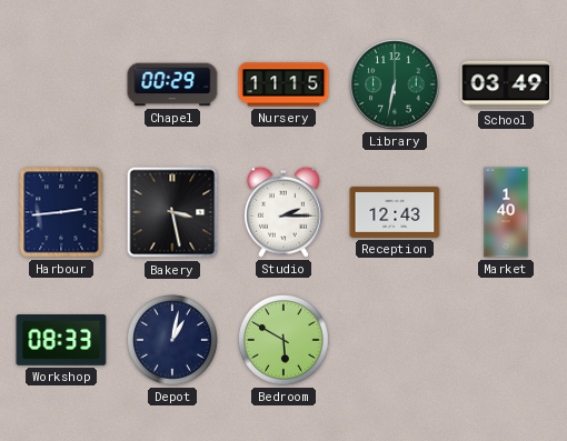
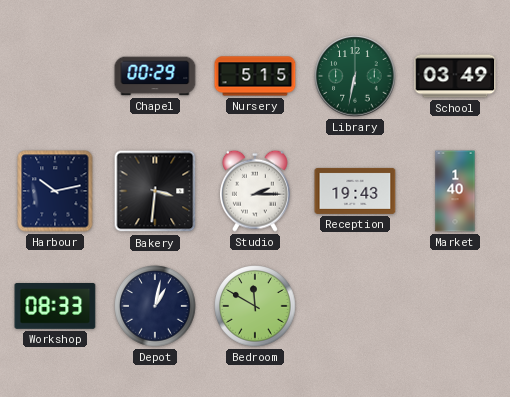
Nursery: 11:15 -> 5:15
Harbour: 2:44 -> 10:13
Bakery: 3:28 -> 3:31
Reception: 12:43 -> 19:43
Bedroom: 5:50 -> 11:50
